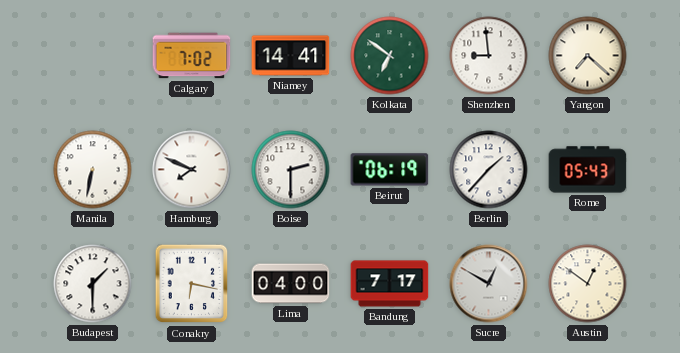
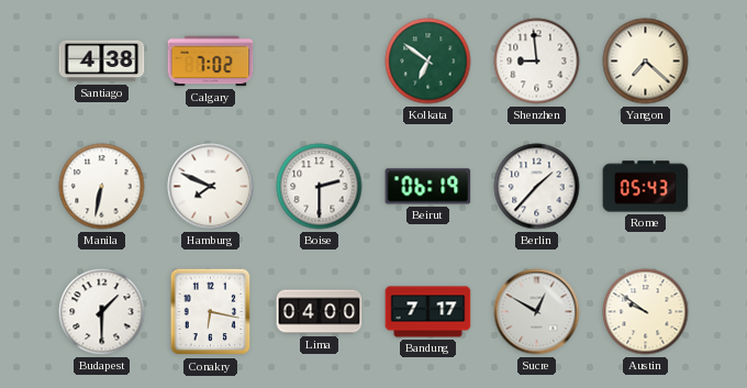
Santiago: none -> 4:38
Niamey: 14:41 -> none
Austin: 12:51 -> 9:51
